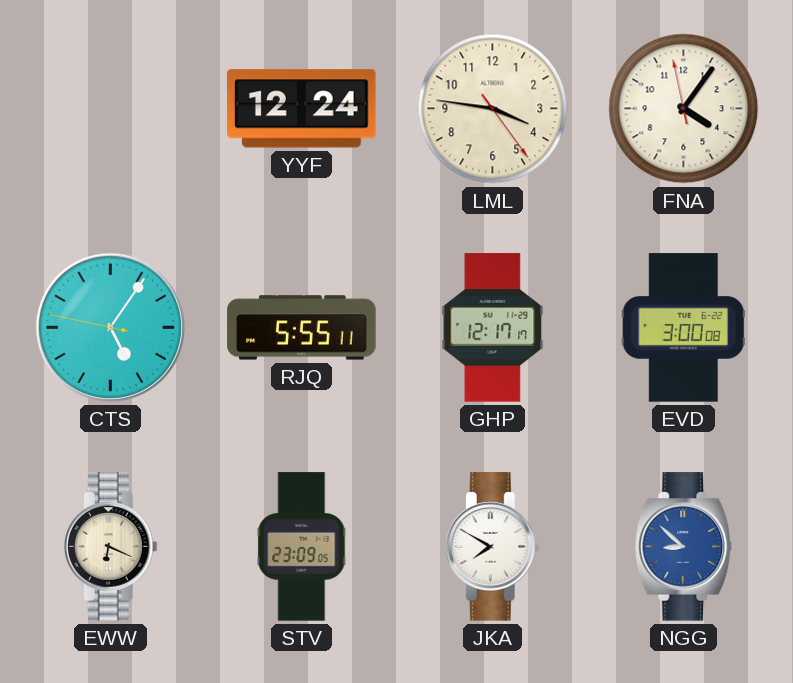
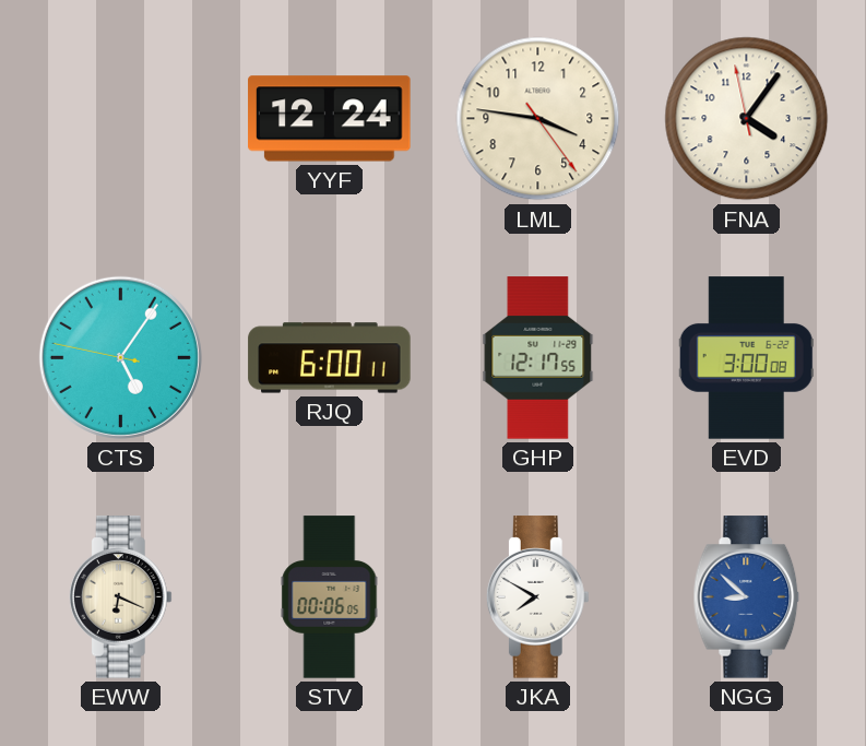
RJQ: 5:55 -> 6:00
GHP: 12:17:17 -> 12:17:55
STV: 23:09 -> 00:06
